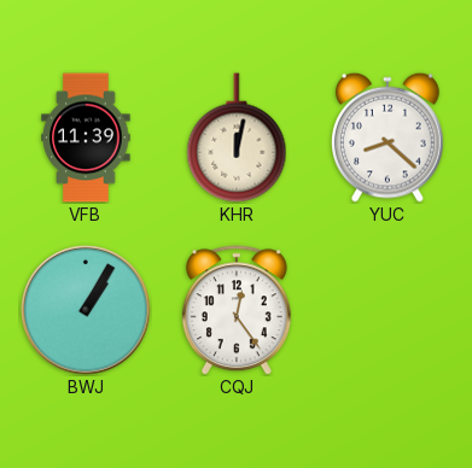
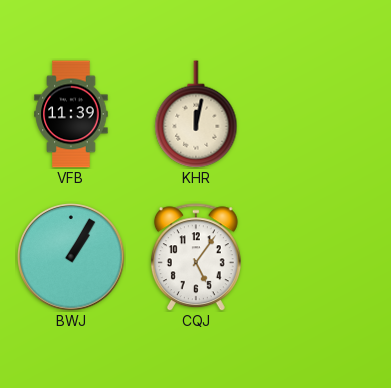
YUC: 8:22 -> none
CQJ: 12:24 -> 5:06
